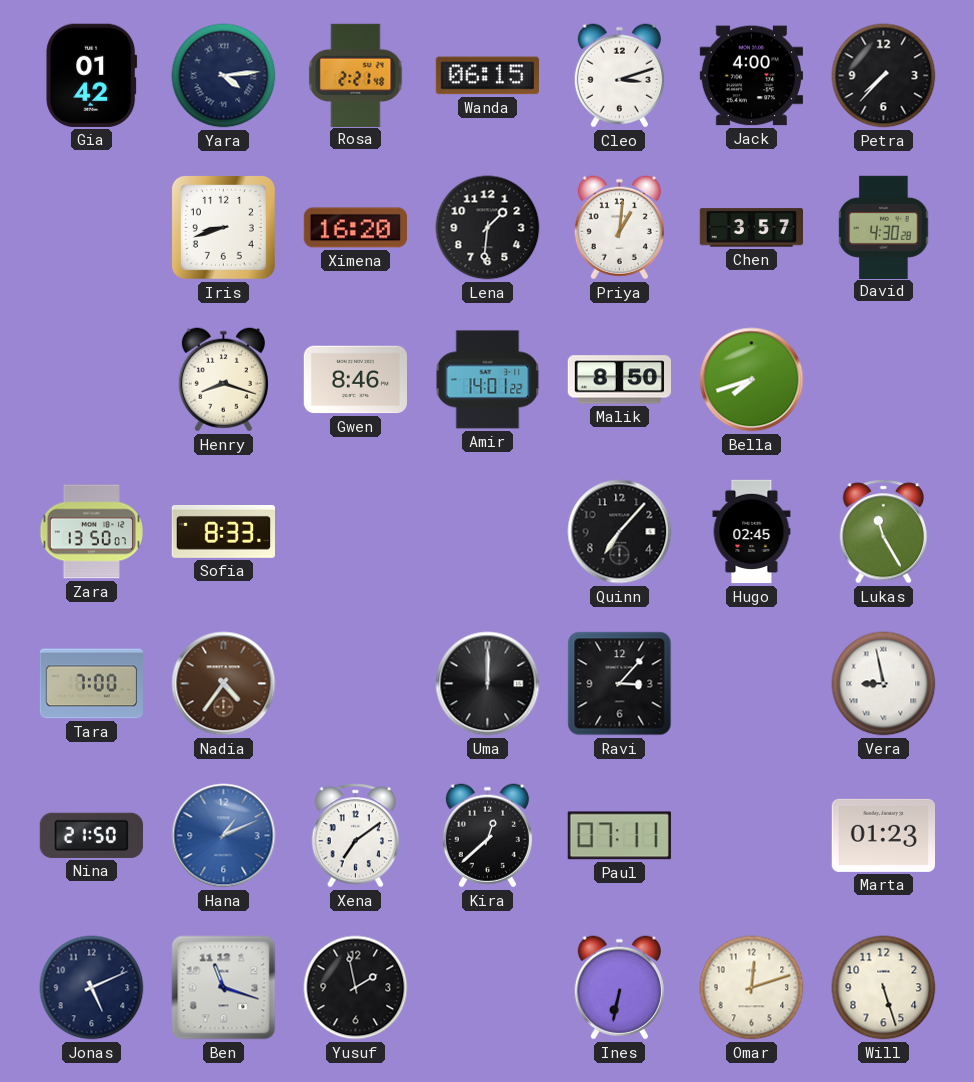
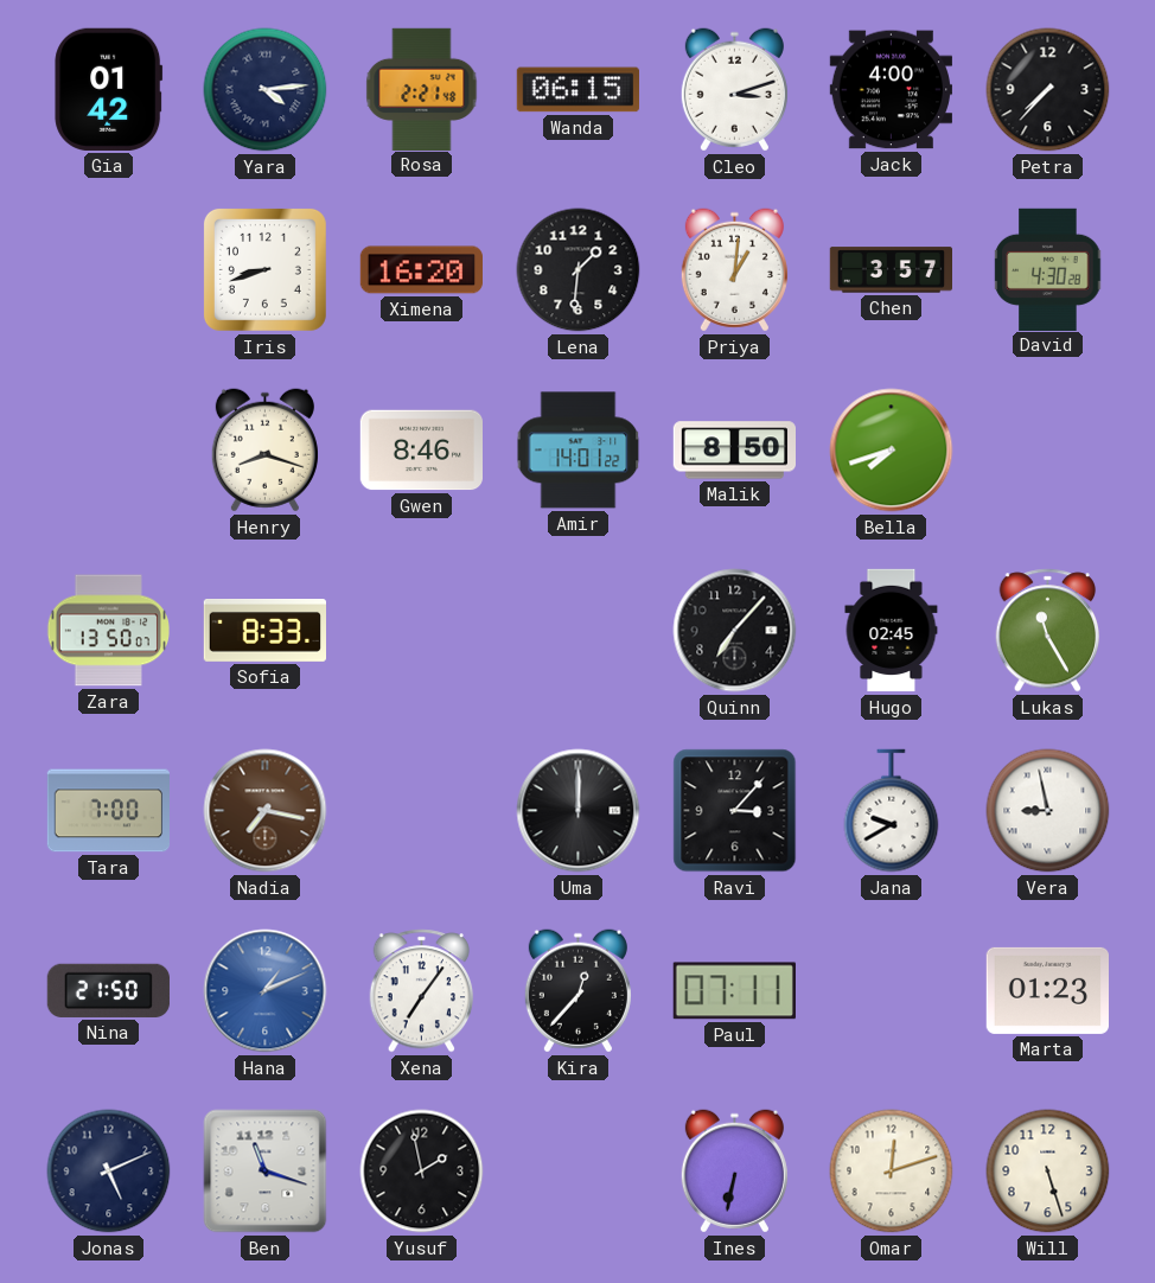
Nadia: 4:36 -> 7:17
Jana: none -> 9:40
Xena: 7:09 -> 7:06
Kira: 12:38 -> 12:37
